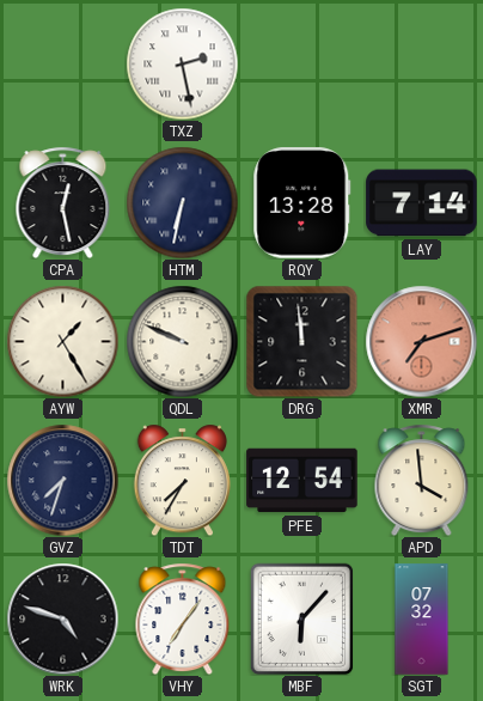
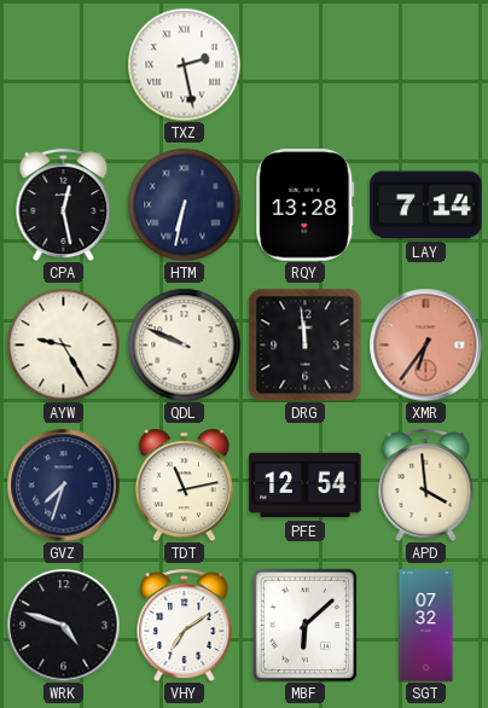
AYW: 1:25 -> 9:25
XMR: 7:12 -> 6:36
TDT: 7:35 -> 11:13
VHY: 7:06 -> 7:09
MBF: 6:07 -> 6:08
